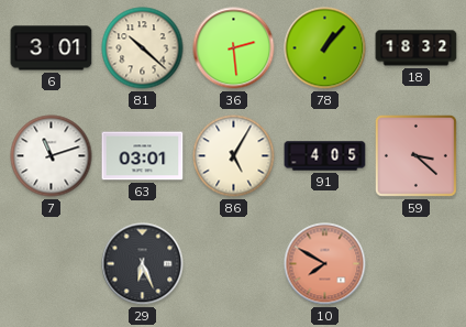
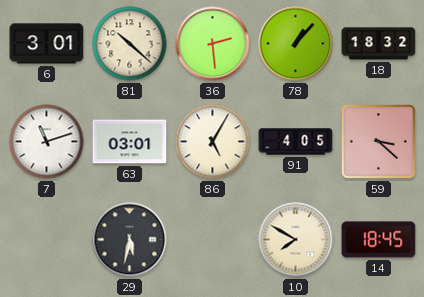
29: 6:26 -> 5:32
10 dial: salmon -> cream
14: none -> 18:45
